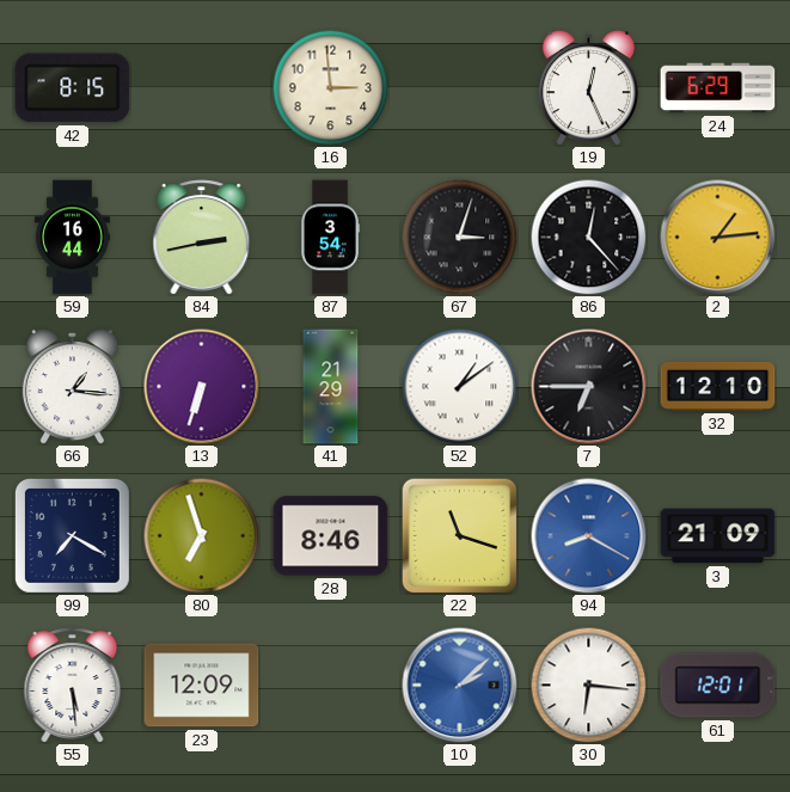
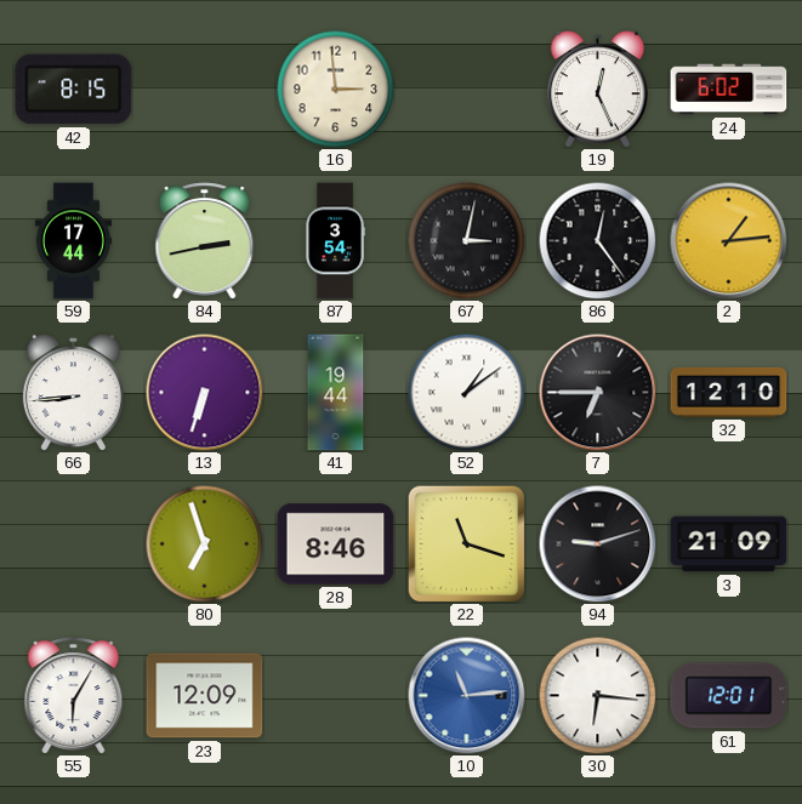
24: 6:29 -> 6:02
59: 16:44 -> 17:44
67: 3:03 -> 3:02
86: 12:23 -> 12:24
66: 1:16 -> 8:44
41: 21:29 -> 19:44
99: 7:20 -> none
94: 8:20 -> 9:12
94 dial: blue -> black
55: 5:29 -> 6:05
10: 2:08 -> 11:14
